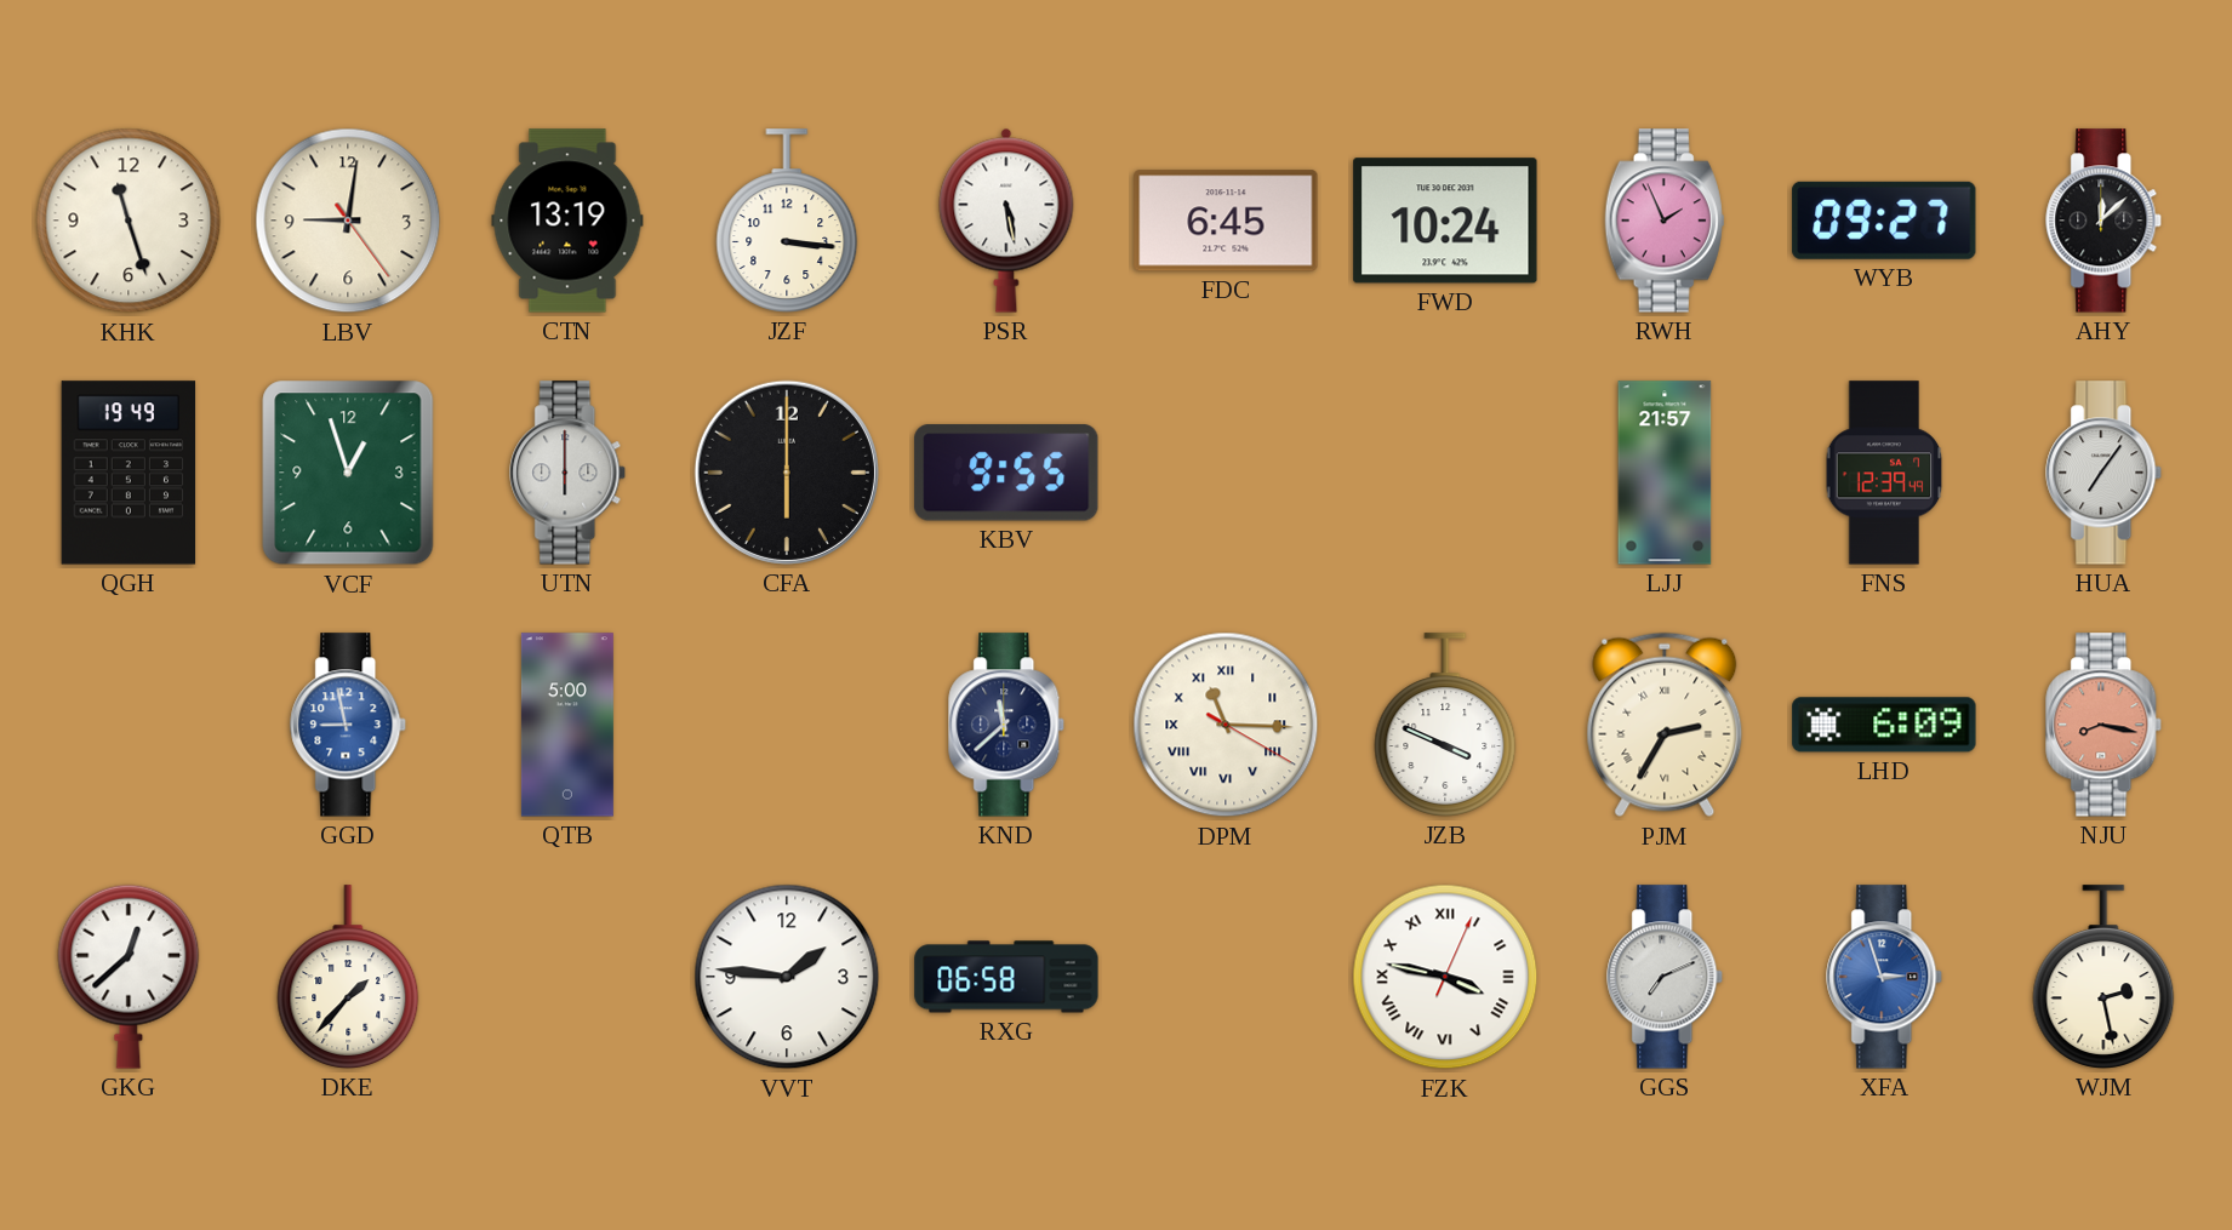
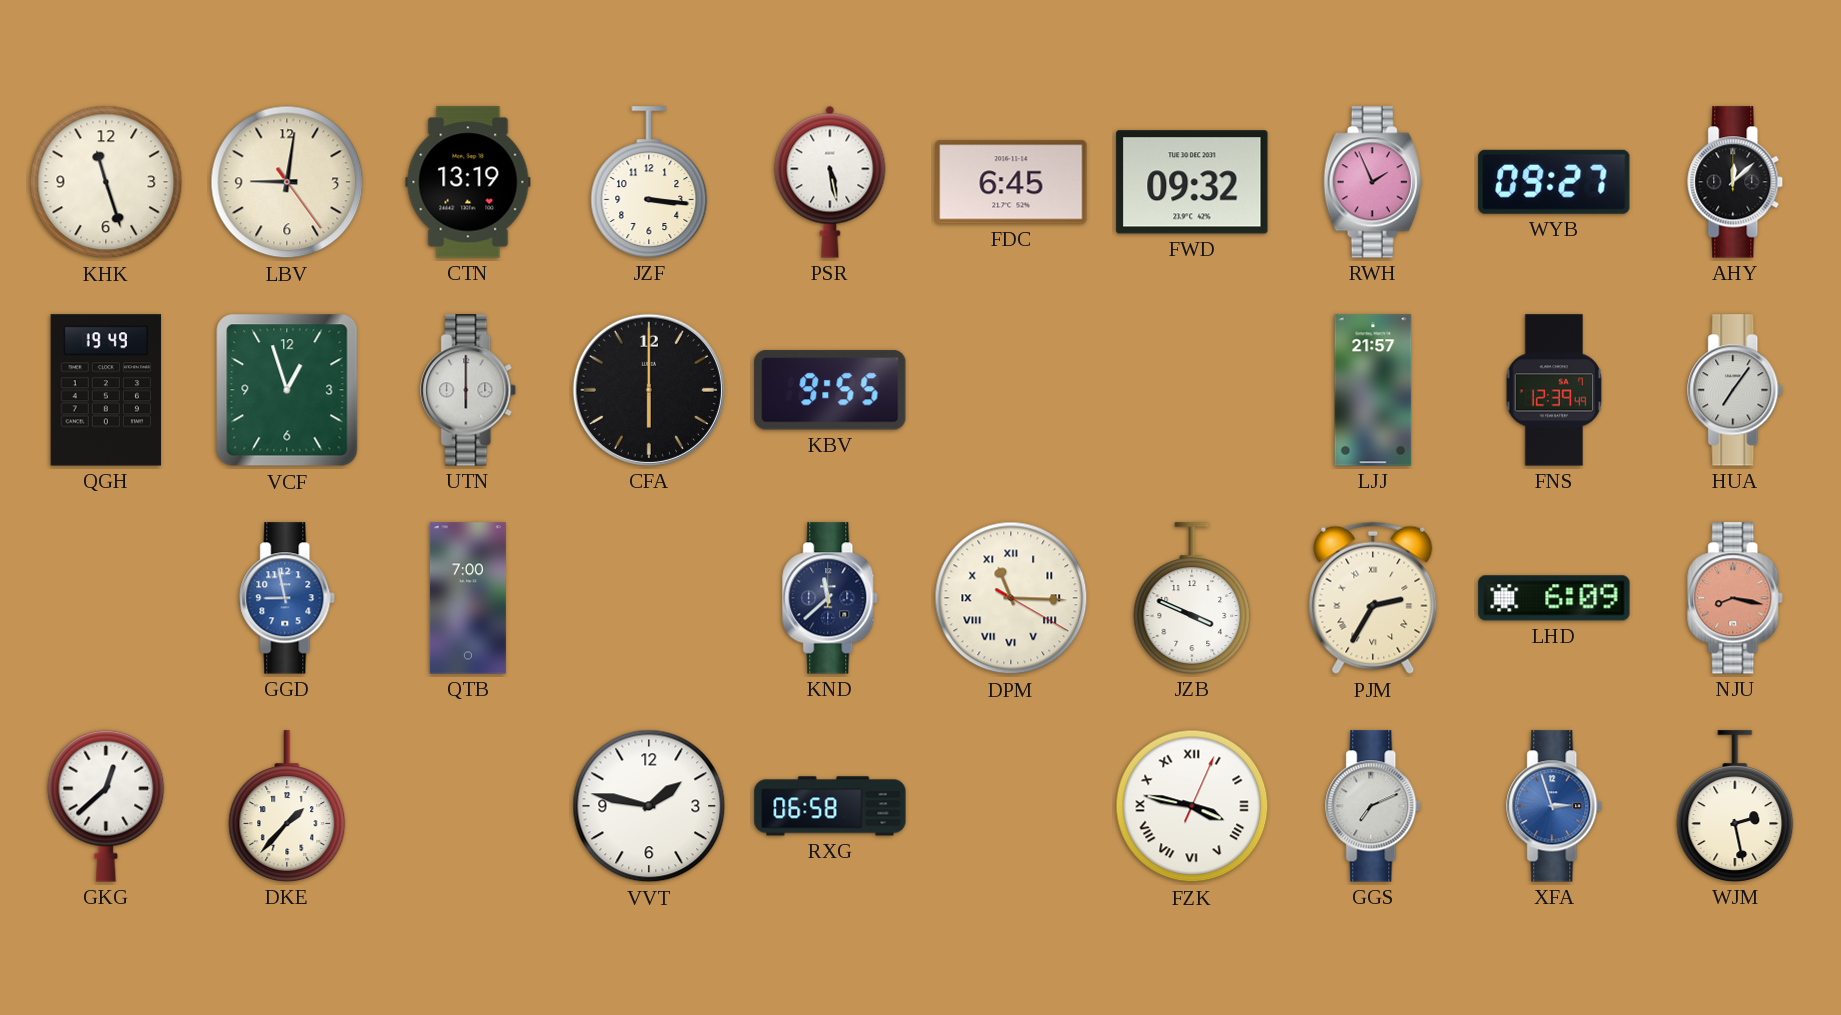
FWD: 10:24 -> 09:32
QTB: 5:00 -> 7:00
VVT: 1:46 -> 1:47
